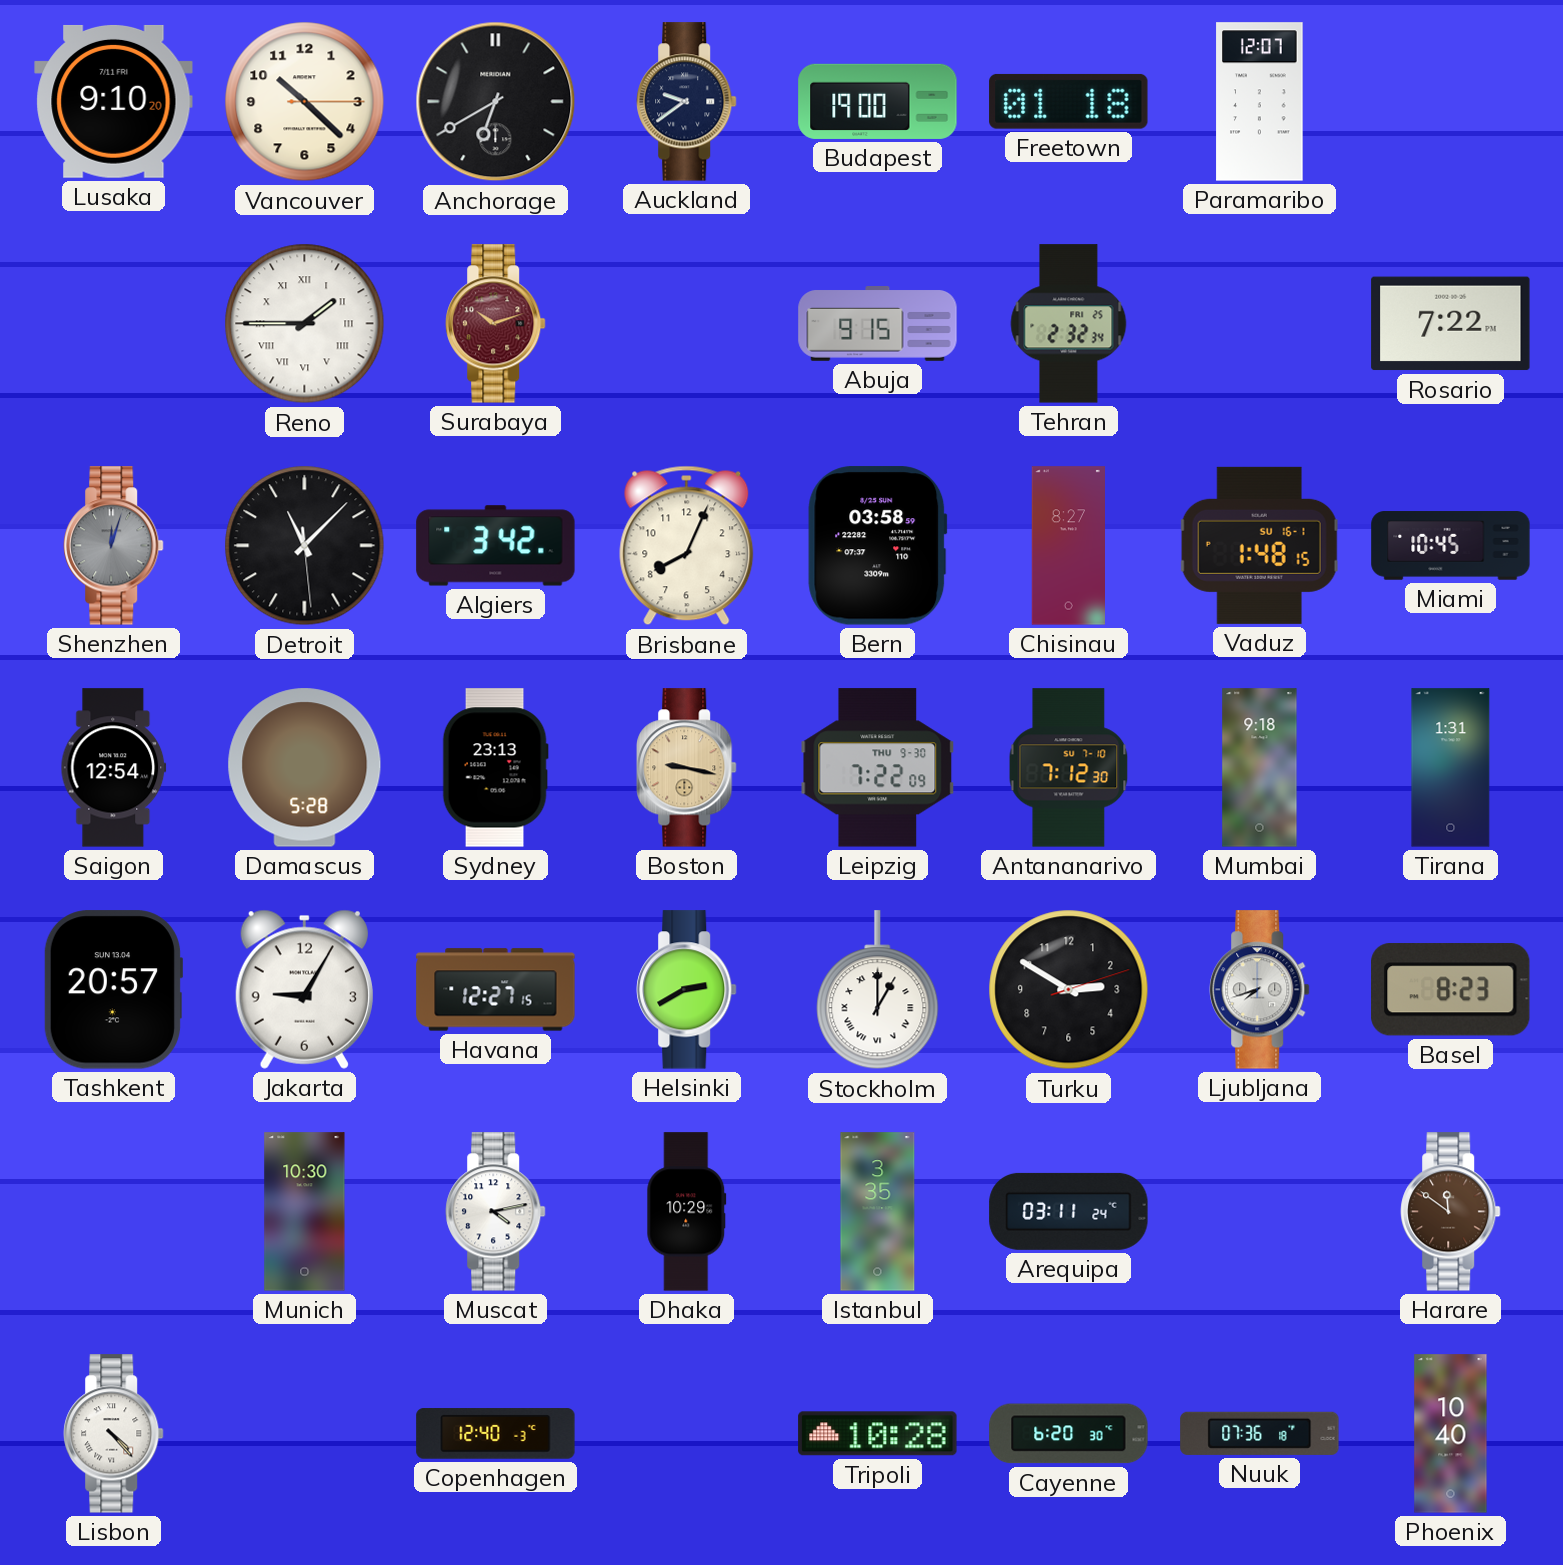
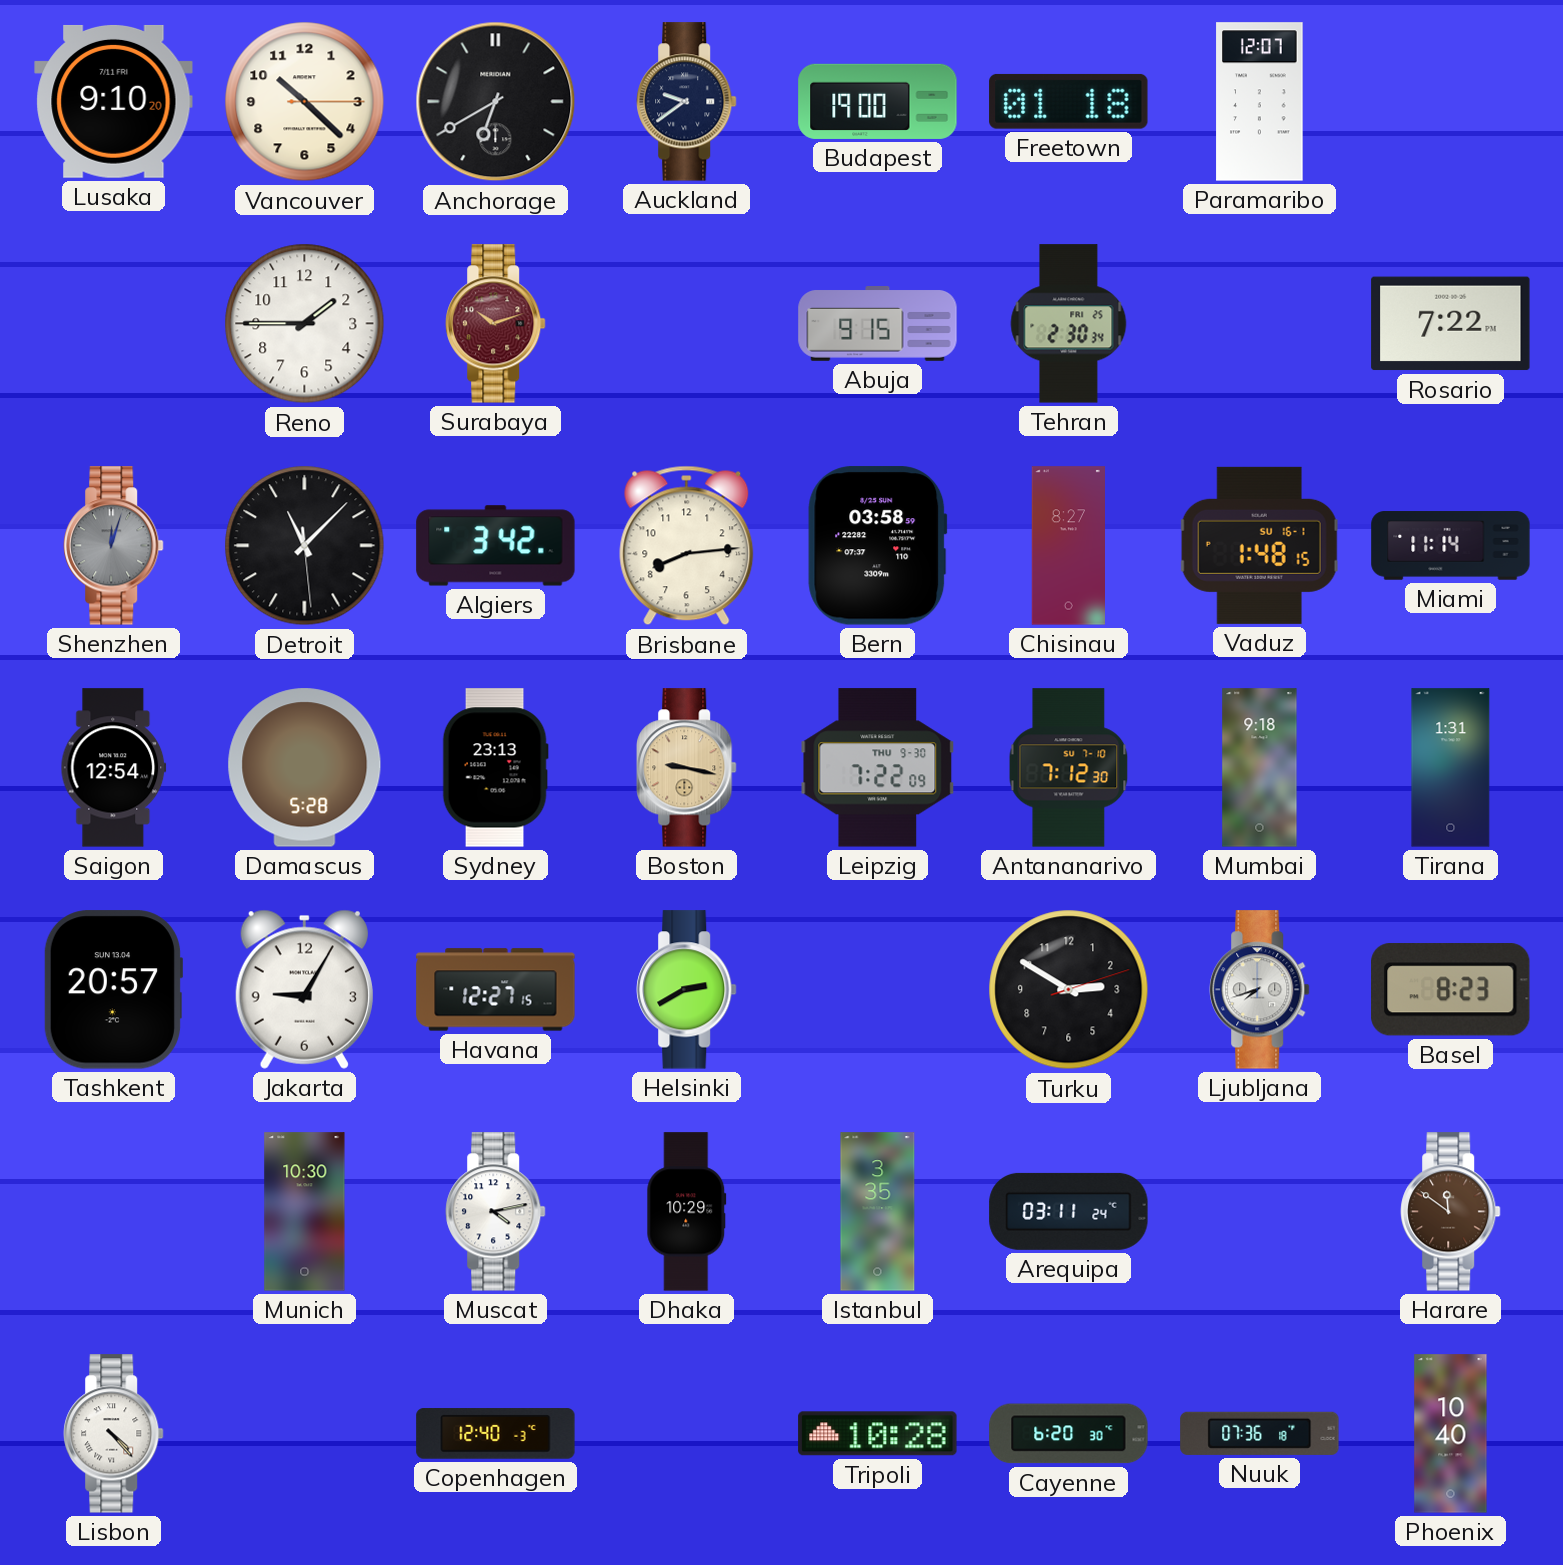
Reno numerals: Roman -> Arabic
Tehran: 2:32 -> 2:30
Brisbane: 8:04 -> 8:14
Miami: 10:45 -> 11:14
Stockholm: 1:00 -> none
